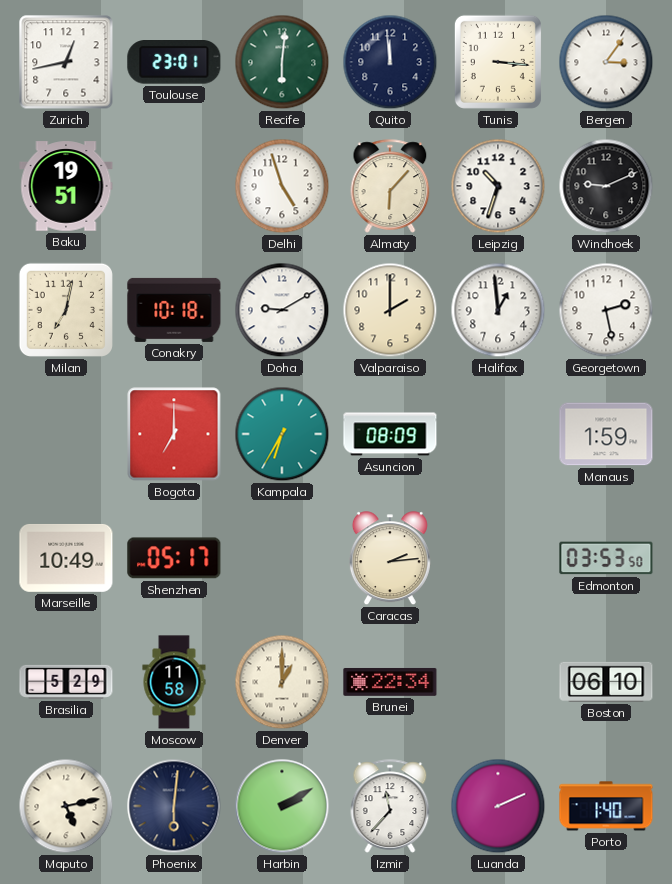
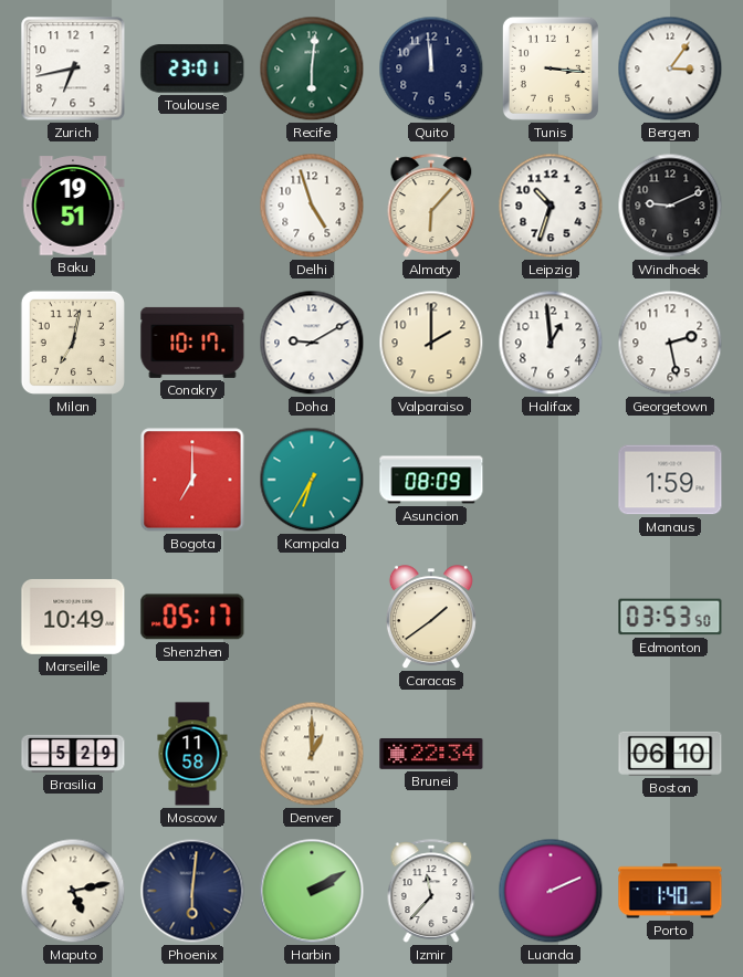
Zurich: 12:43 -> 6:43
Conakry: 10:18 -> 10:17
Caracas: 2:14 -> 1:39
